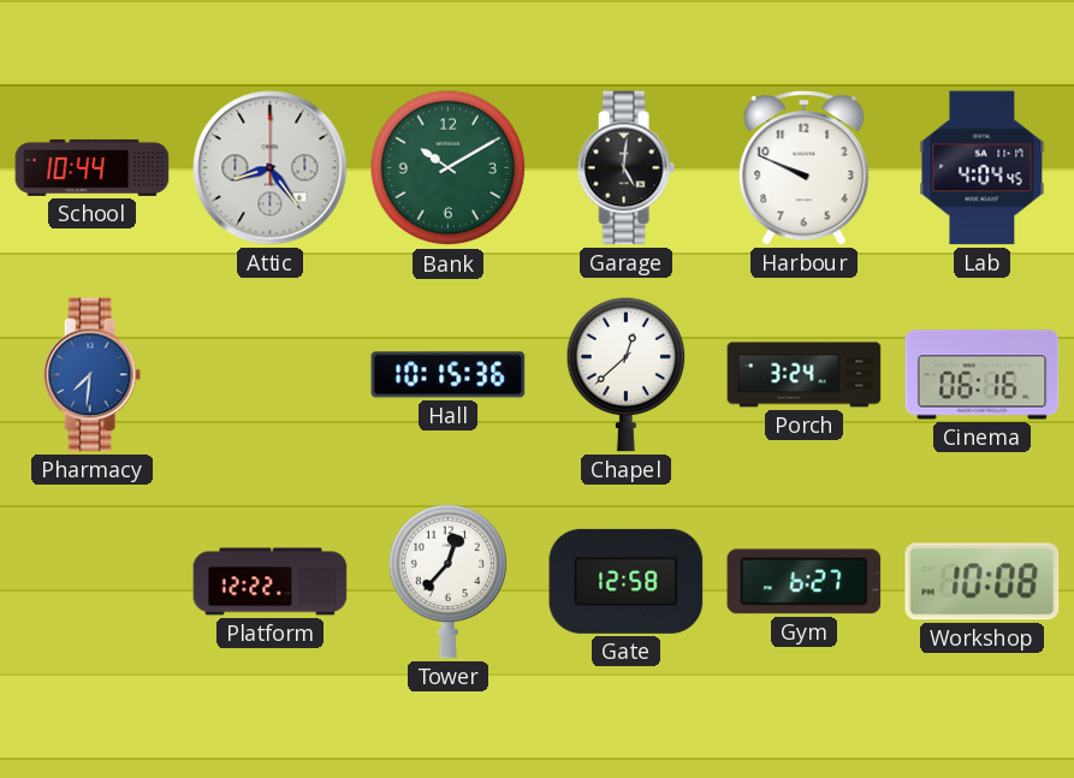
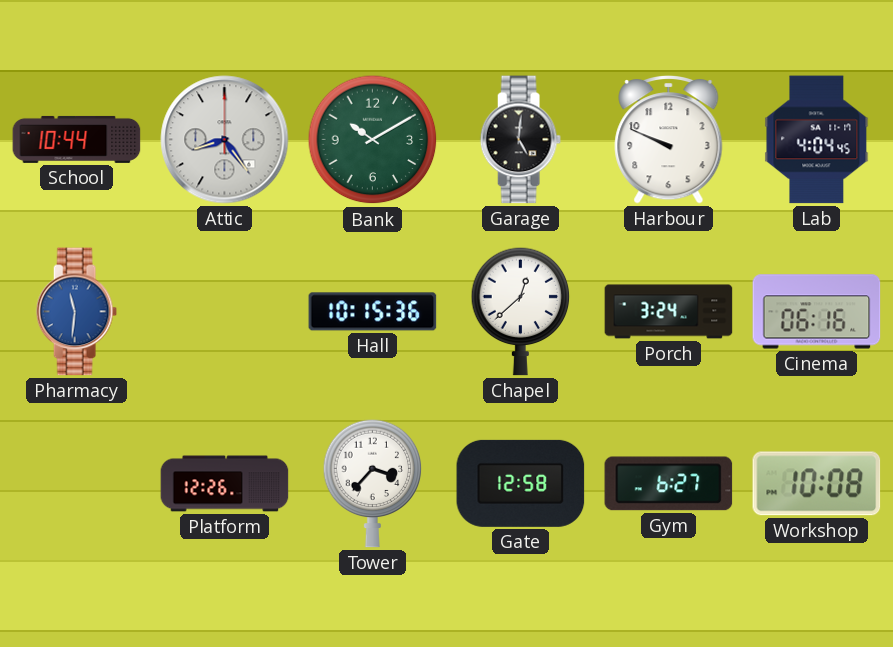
Pharmacy: 7:31 -> 11:31
Platform: 12:22 -> 12:26
Tower: 12:37 -> 3:37
